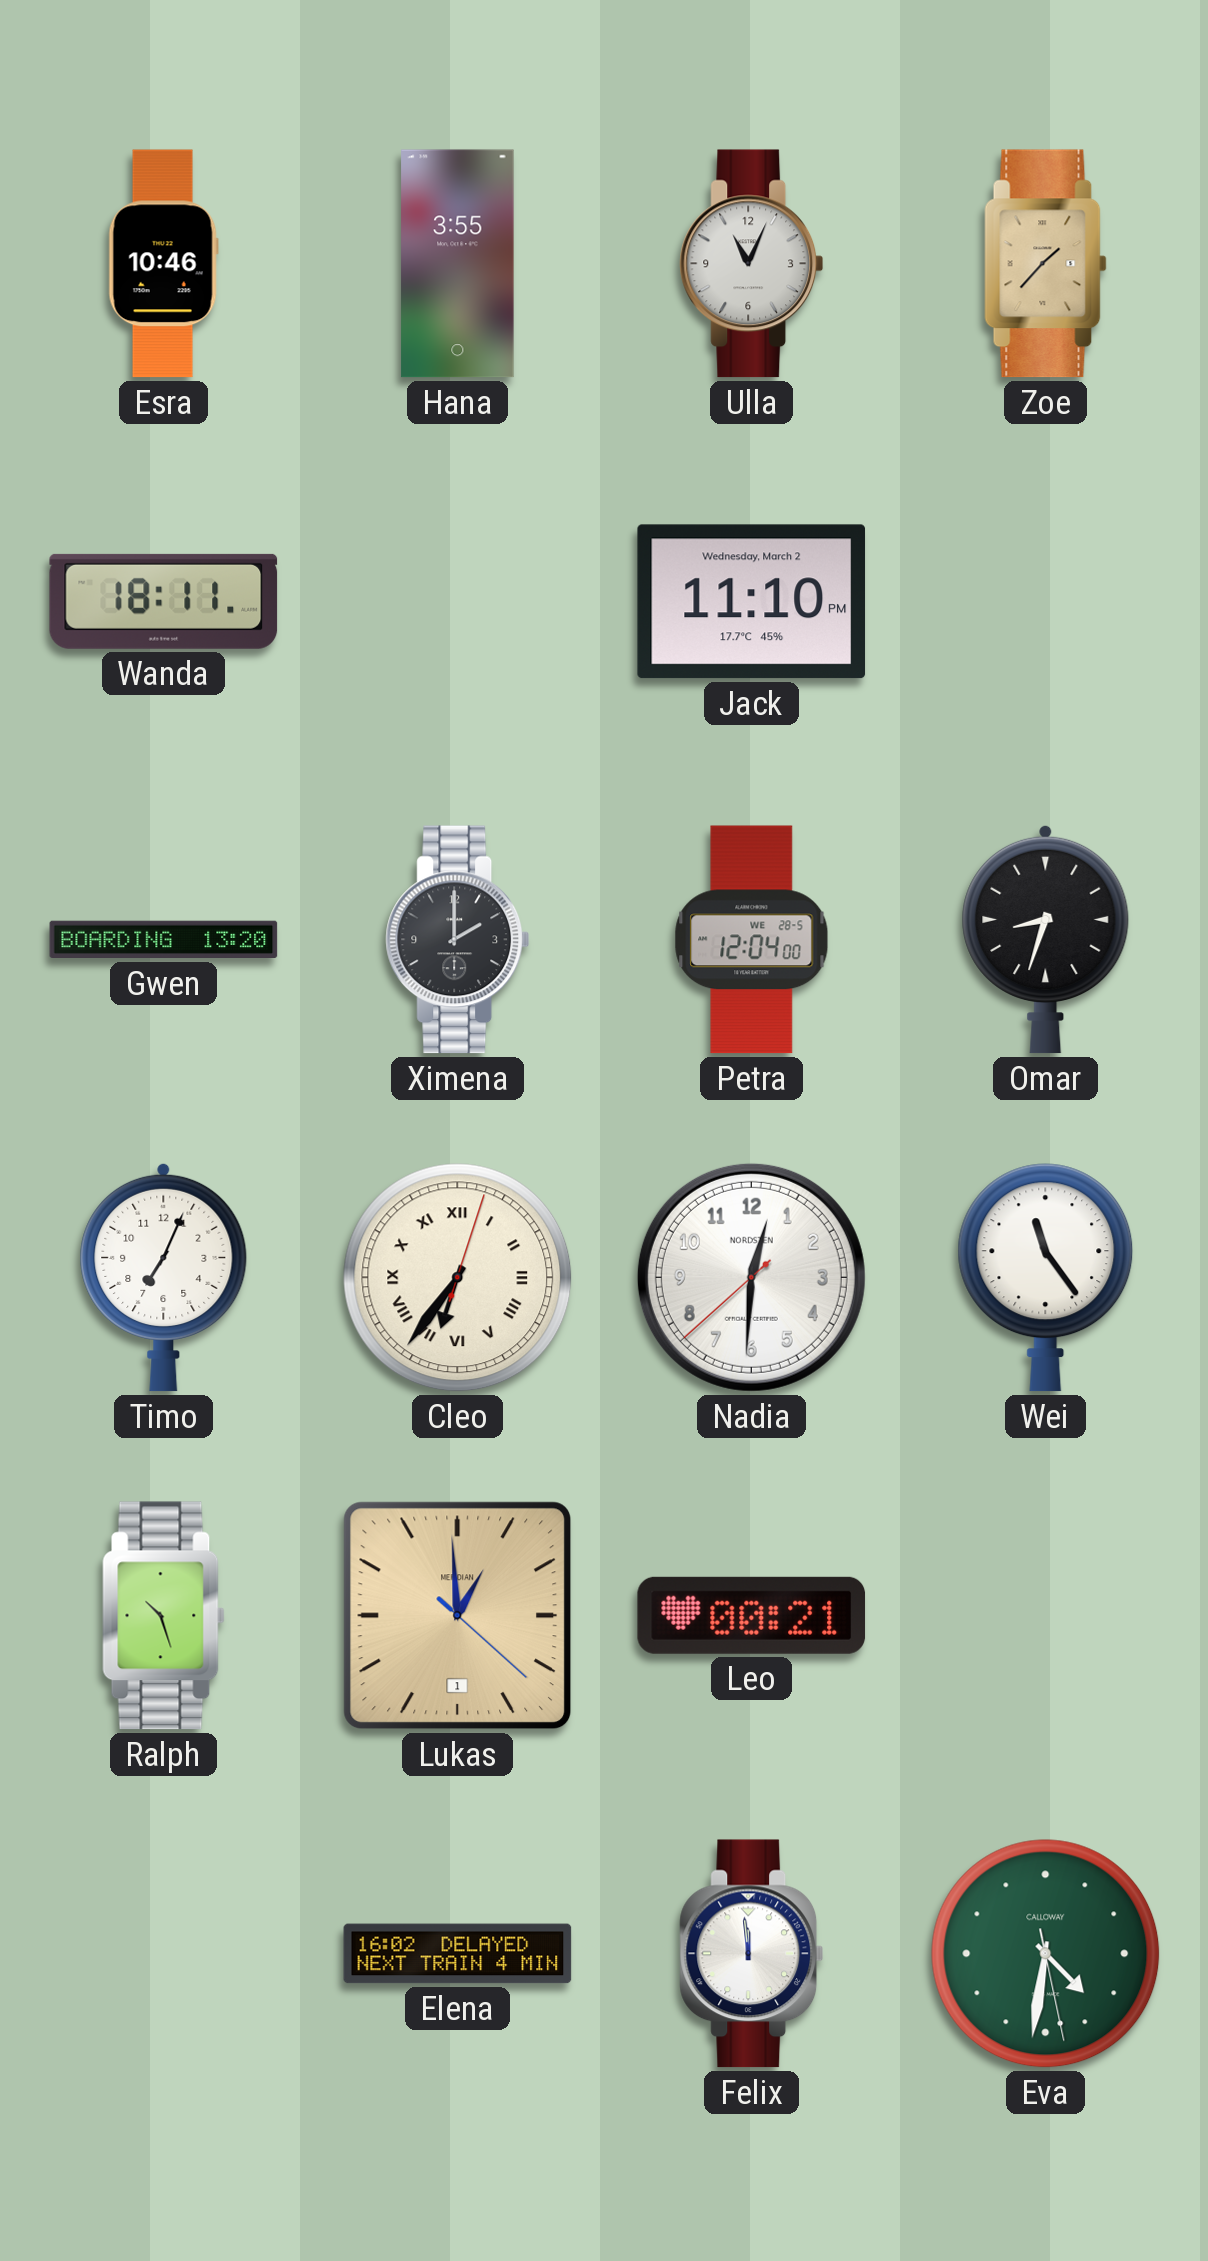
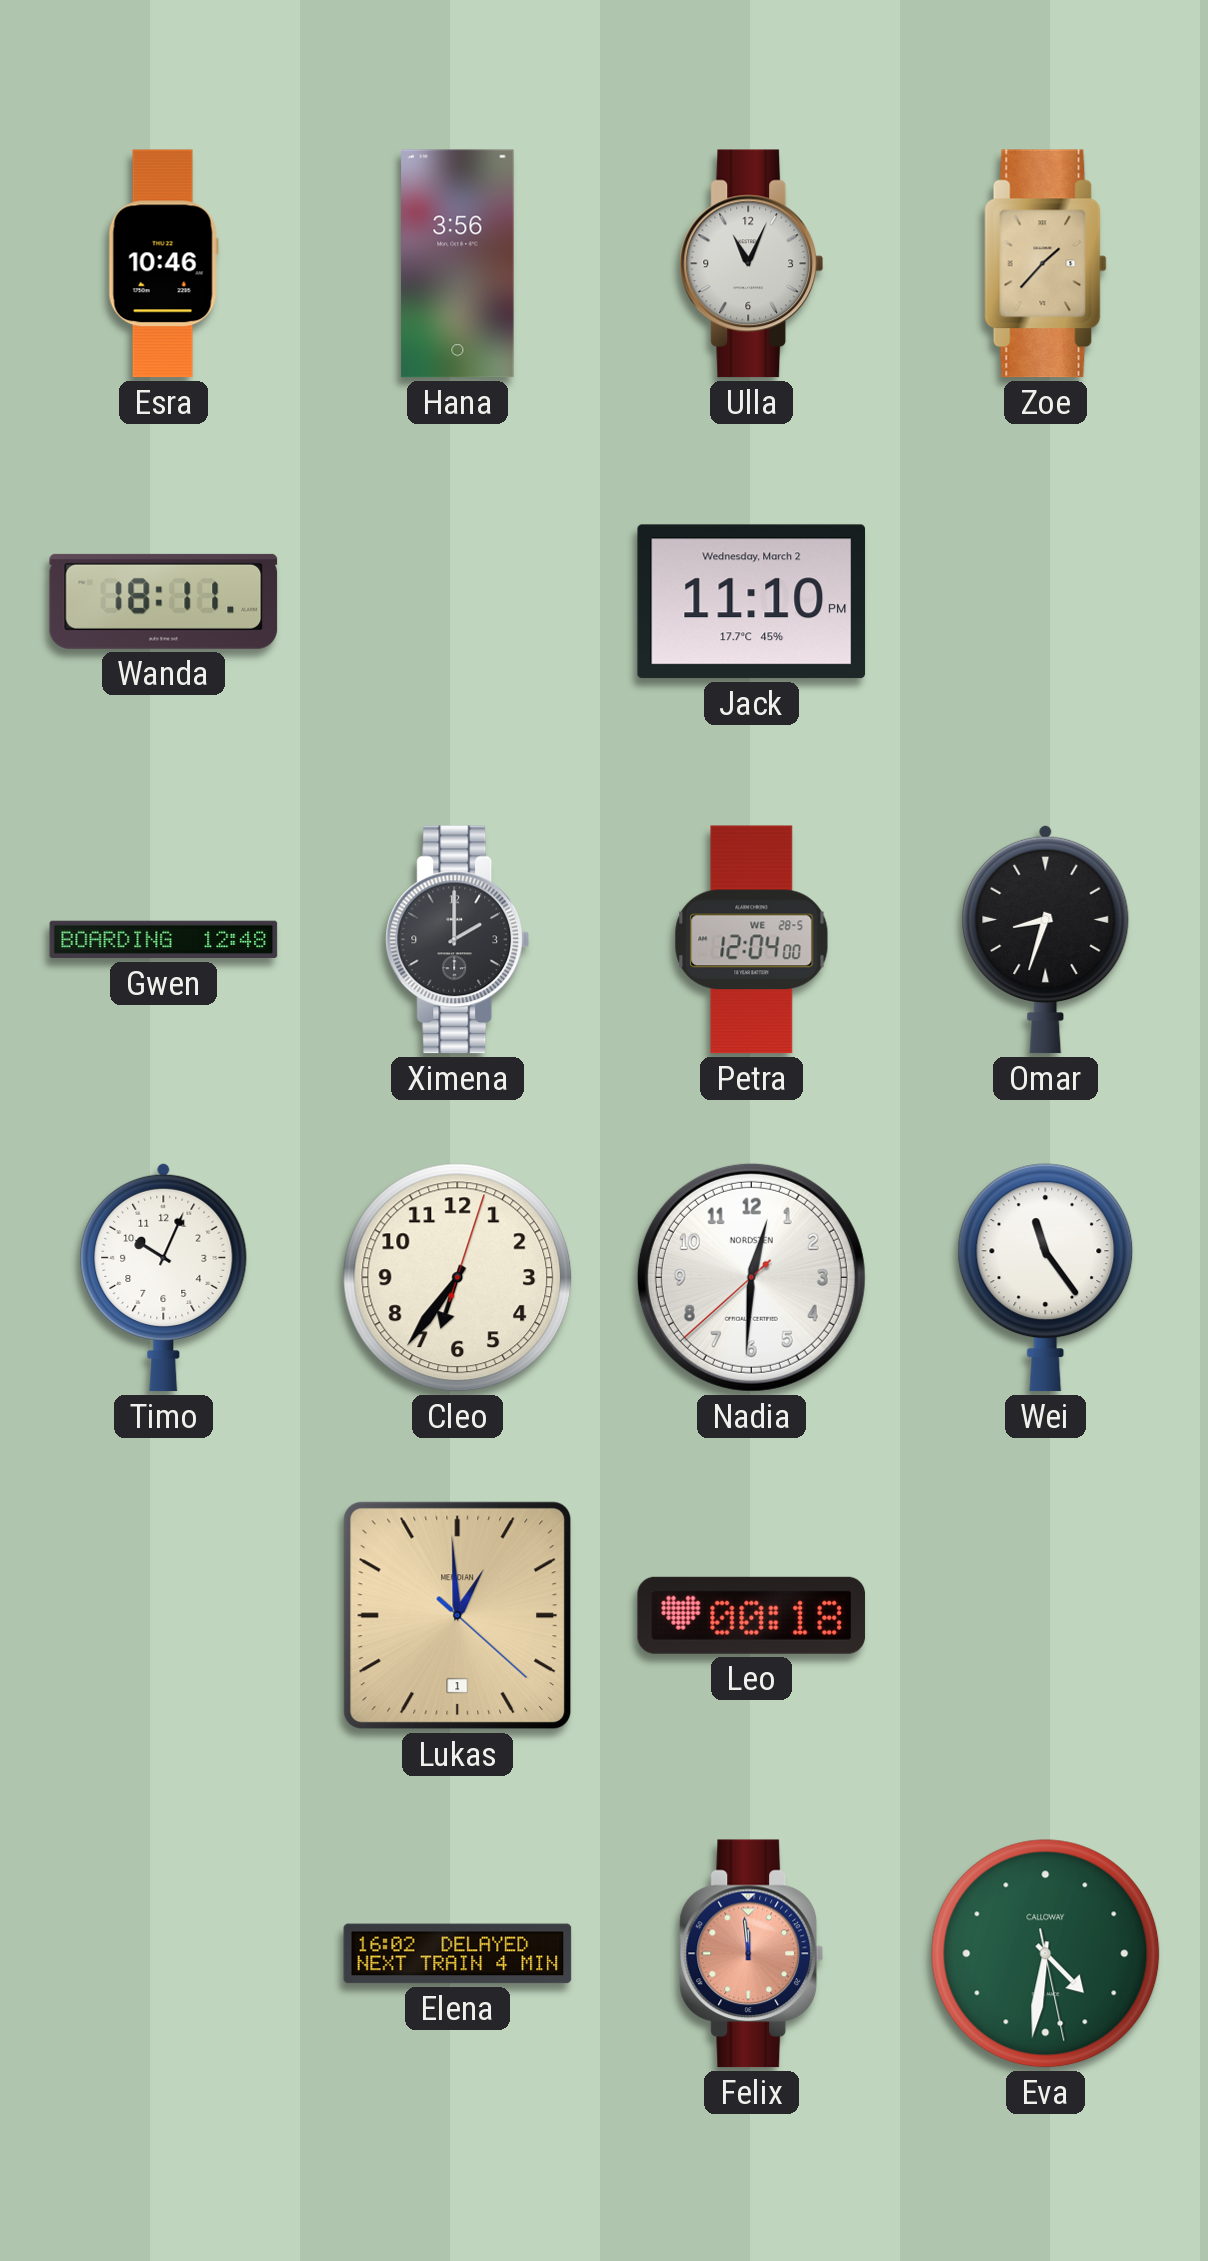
Hana: 3:55 -> 3:56
Gwen: 13:20 -> 12:48
Timo: 7:04 -> 10:04
Cleo numerals: Roman -> Arabic
Ralph: 10:27 -> none
Leo: 00:21 -> 00:18
Felix dial: white -> salmon
